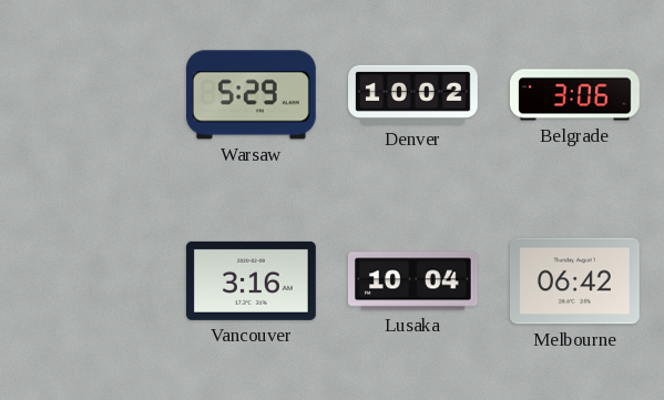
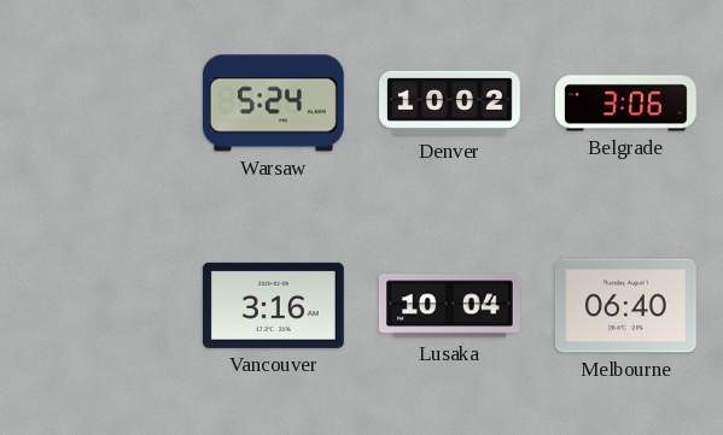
Warsaw: 5:29 -> 5:24
Melbourne: 06:42 -> 06:40
